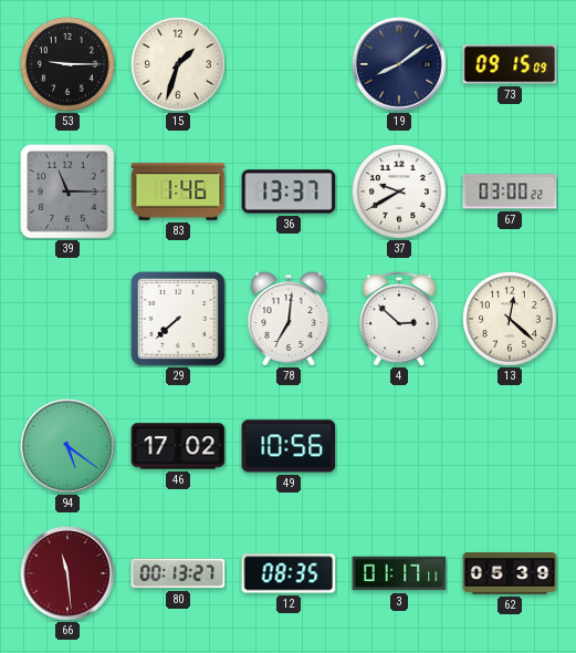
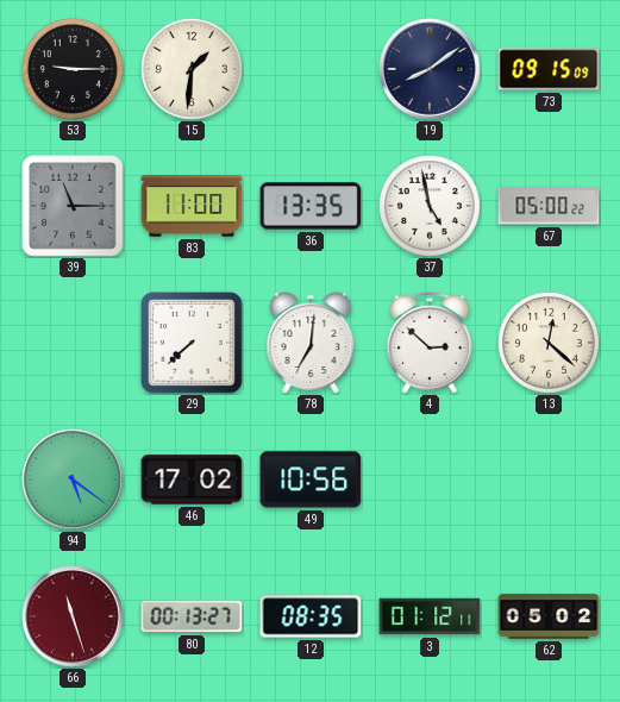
15: 1:33 -> 1:31
83: 1:46 -> 11:00
36: 13:37 -> 13:35
37: 9:40 -> 4:58
67: 03:00 -> 05:00
66: 11:29 -> 11:27
3: 01:17 -> 01:12
62: 05:39 -> 05:02
